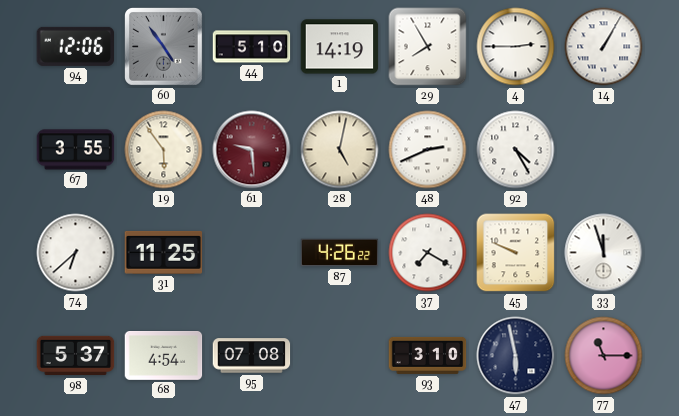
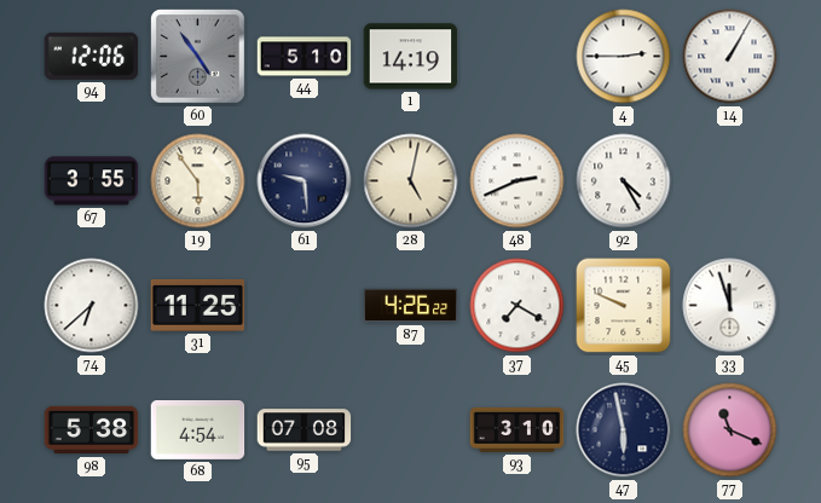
29: 7:55 -> none
61 dial: burgundy -> navy
98: 5:37 -> 5:38
77: 11:15 -> 11:19
